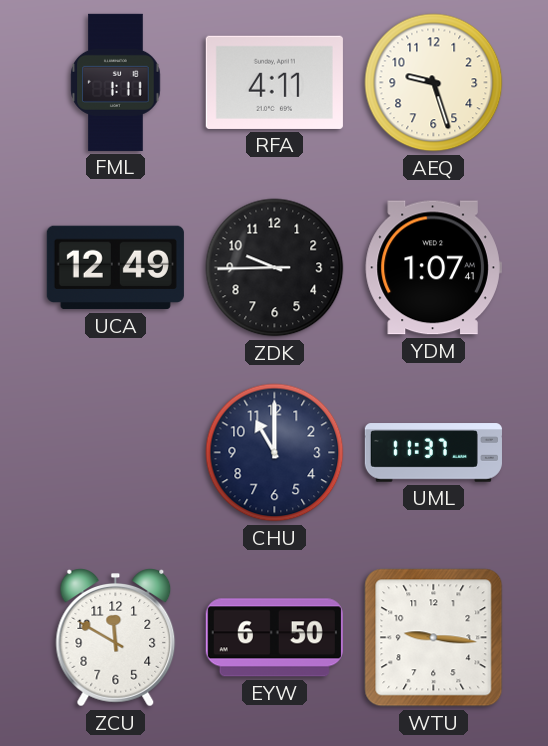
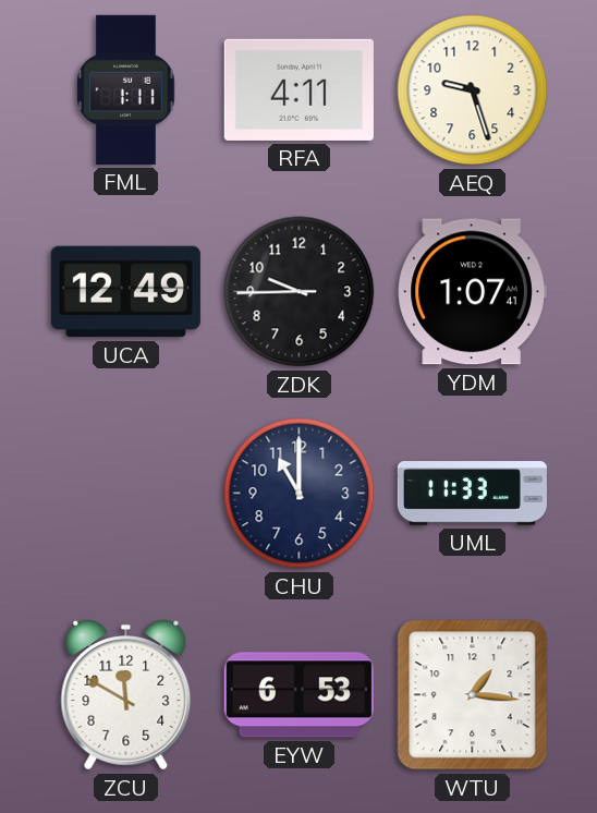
UML: 11:37 -> 11:33
EYW: 6:50 -> 6:53
WTU: 9:16 -> 1:16
